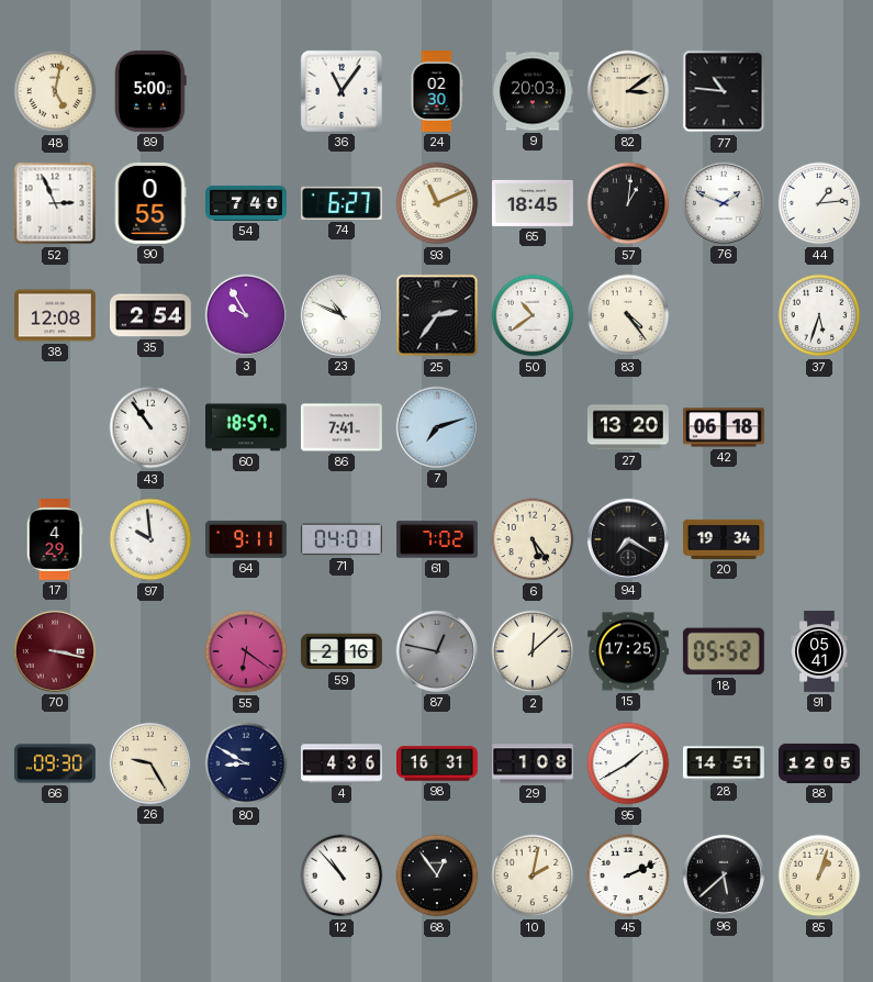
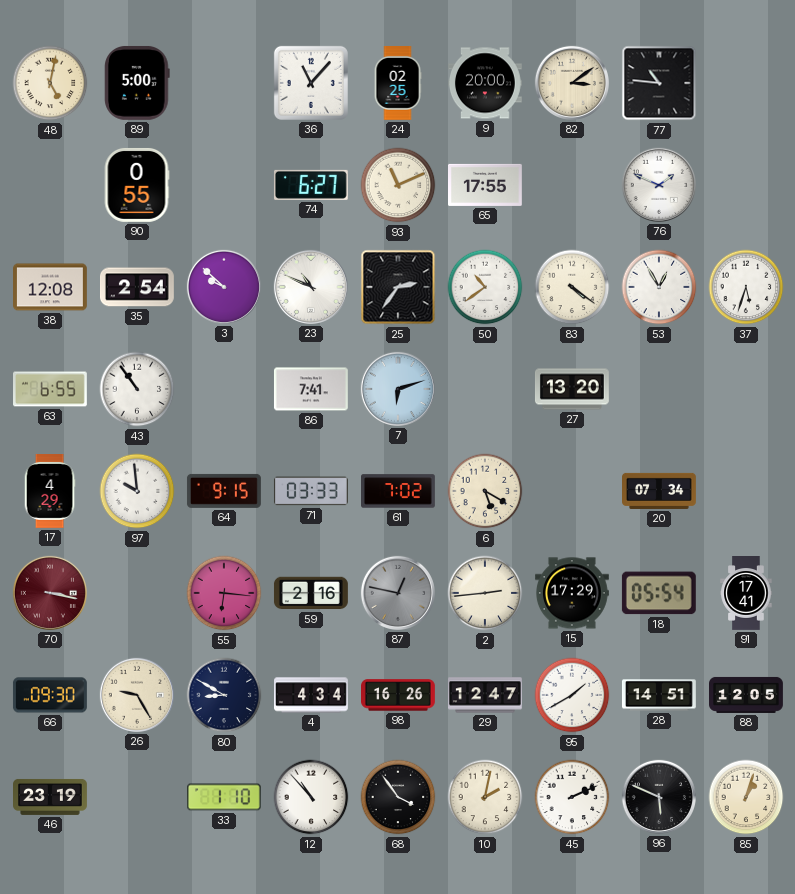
36: 11:06 -> 11:07
24: 02:30 -> 02:25
9: 20:03 -> 20:00
52: 2:56 -> none
54: 7:40 -> none
65: 18:45 -> 17:55
57: 1:01 -> none
44: 1:14 -> none
3: 9:55 -> 9:52
83: 4:24 -> 4:21
53: none -> 12:55
63: none -> 6:55
60: 18:57 -> none
7: 7:12 -> 6:12
42: 06:18 -> none
64: 9:11 -> 9:15
71: 04:01 -> 03:33
6: 5:24 -> 5:20
94: 7:20 -> none
20: 19:34 -> 07:34
55: 6:21 -> 6:16
2: 12:08 -> 2:44
15: 17:25 -> 17:29
18: 05:52 -> 05:54
91: 05:41 -> 17:41
4: 4:36 -> 4:34
98: 16:31 -> 16:26
29: 1:08 -> 12:47
46: none -> 23:19
33: none -> 1:10
68: 12:54 -> 3:54
96: 5:38 -> 5:49
